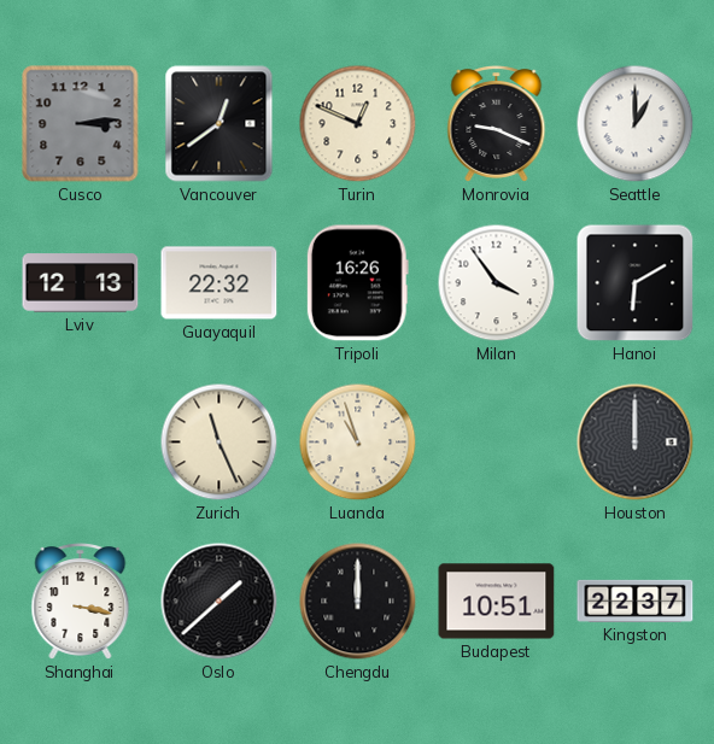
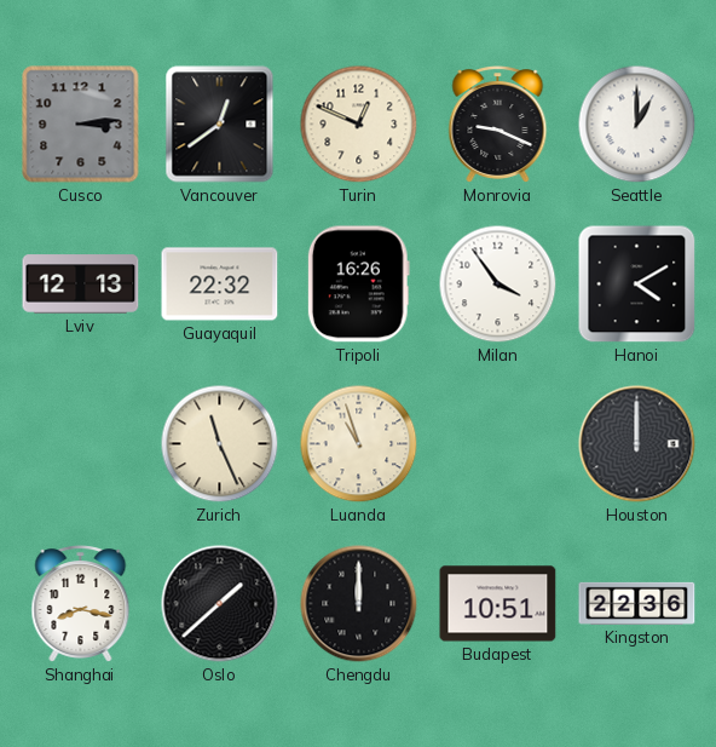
Hanoi: 6:10 -> 4:10
Shanghai: 3:17 -> 8:17
Kingston: 22:37 -> 22:36
